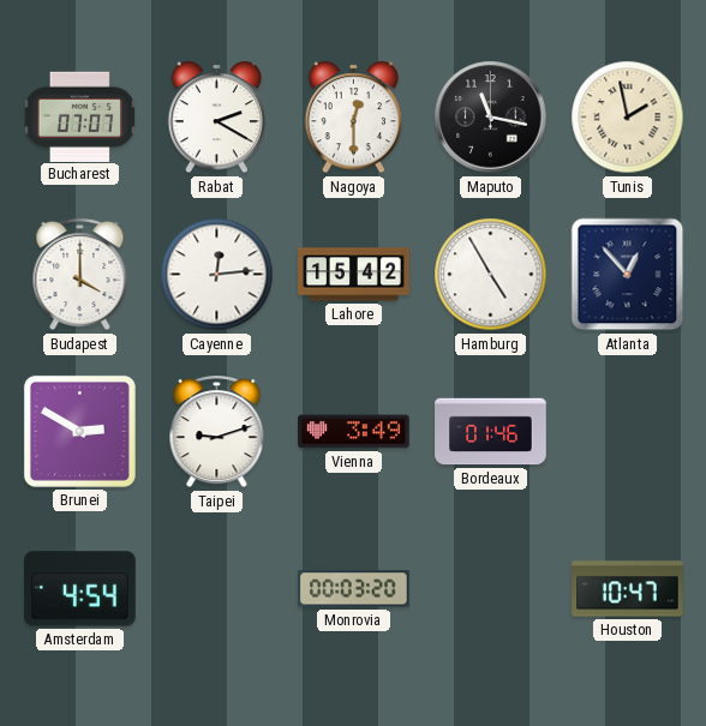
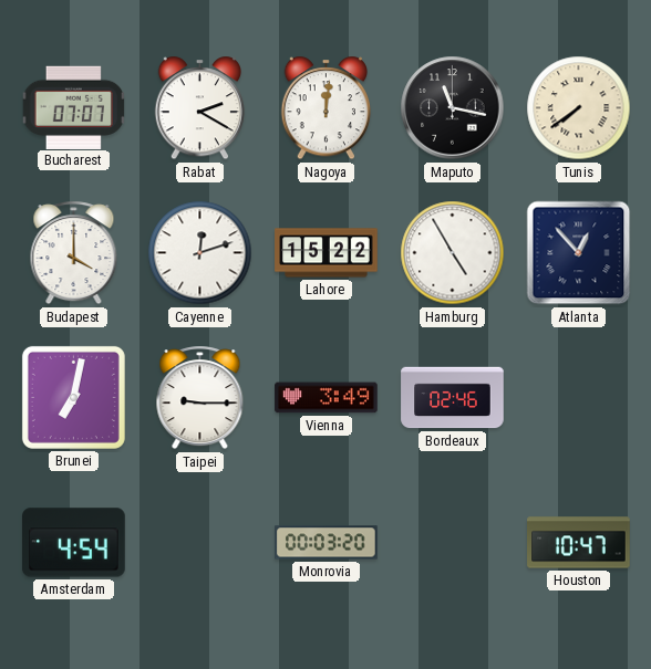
Nagoya: 12:30 -> 12:01
Tunis: 1:58 -> 7:39
Cayenne: 12:14 -> 12:12
Lahore: 15:42 -> 15:22
Brunei: 2:50 -> 7:02
Taipei: 9:12 -> 9:15
Bordeaux: 01:46 -> 02:46
